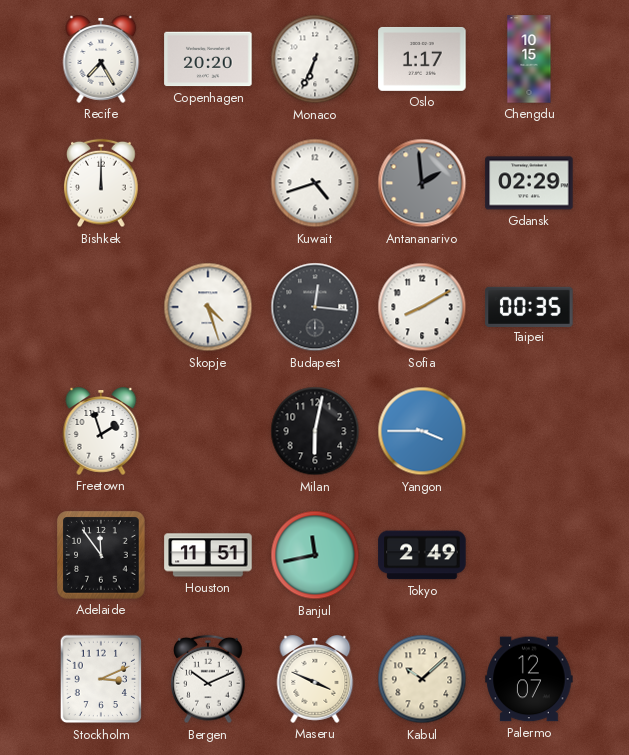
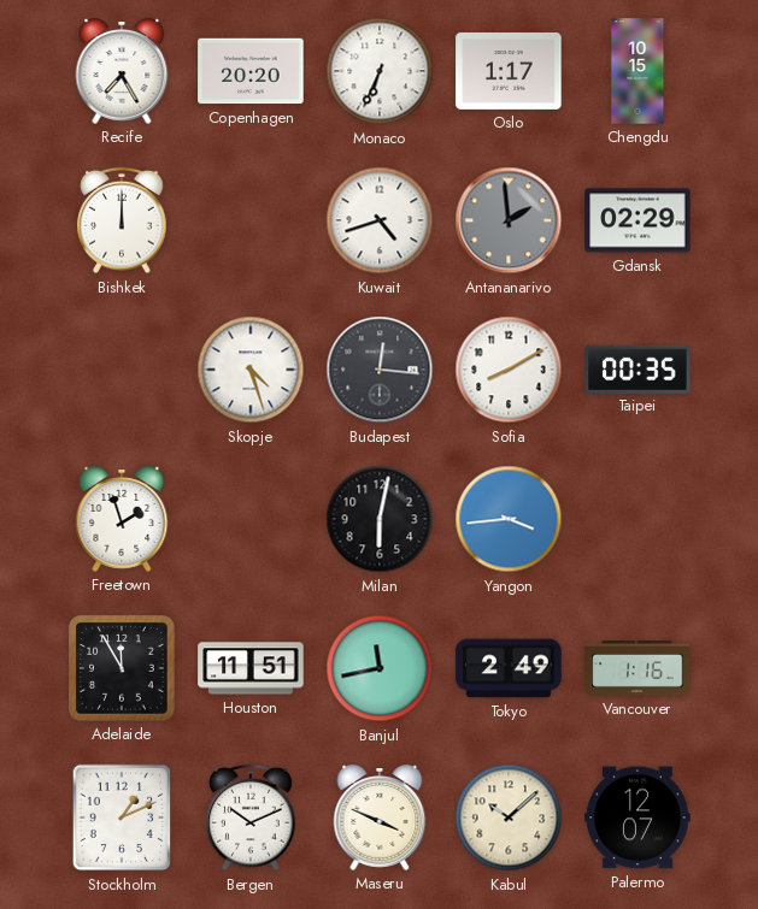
Yangon: 3:45 -> 3:44
Adelaide: 11:54 -> 11:55
Vancouver: none -> 1:16
Stockholm: 3:11 -> 1:11
